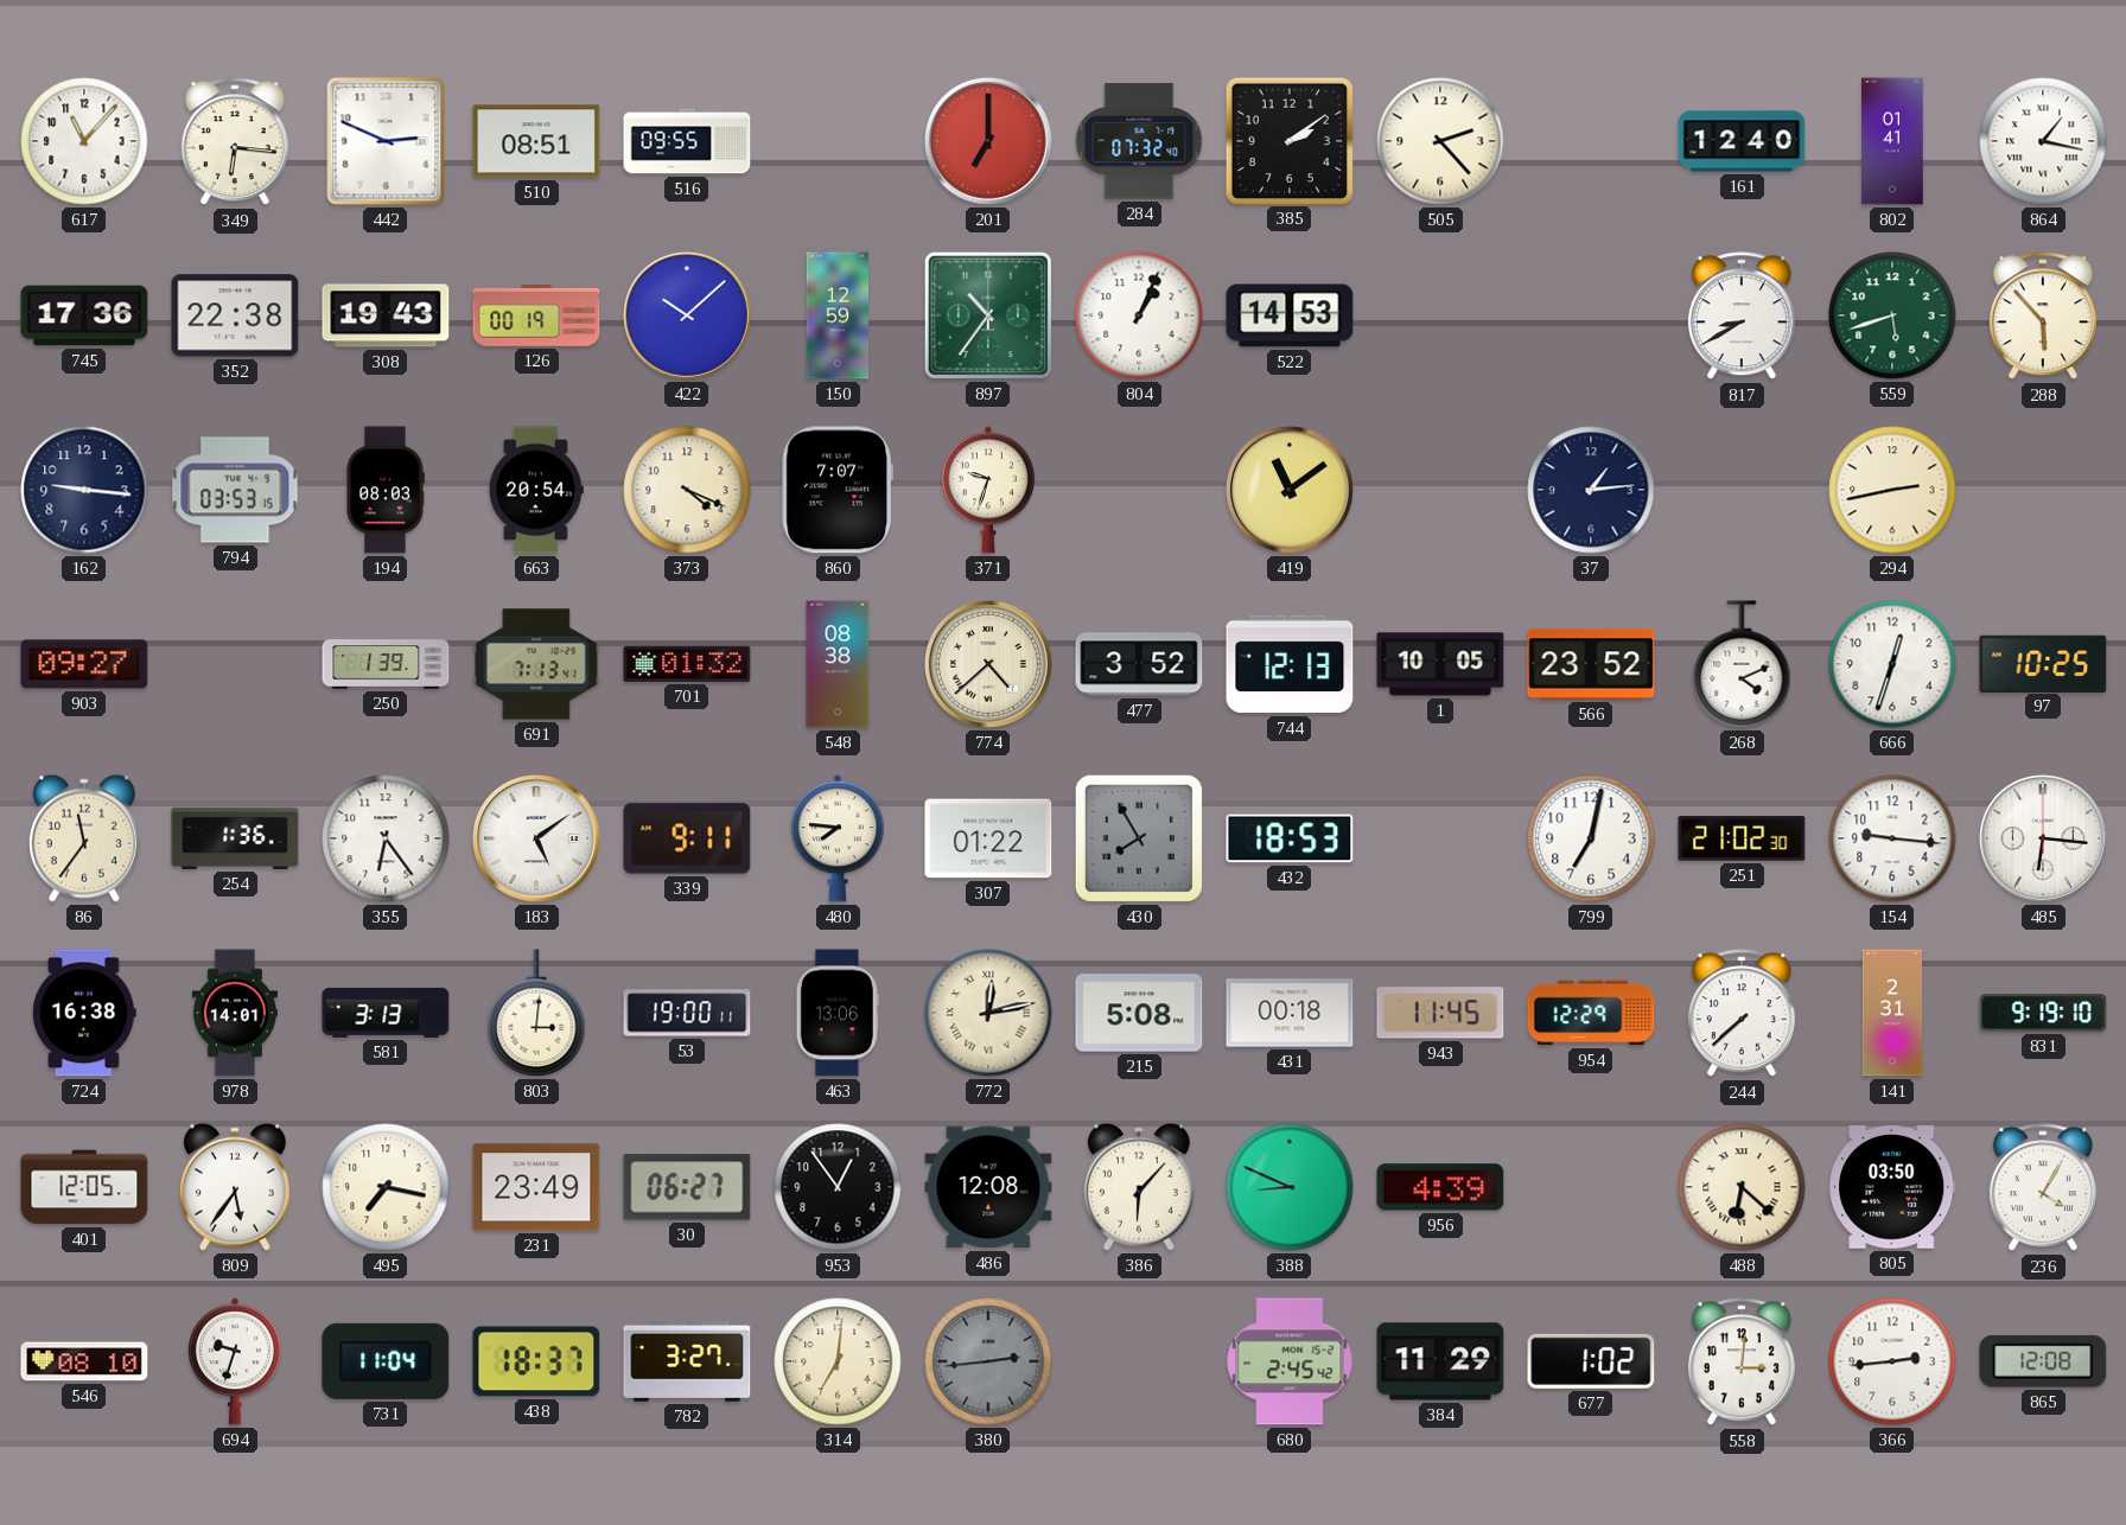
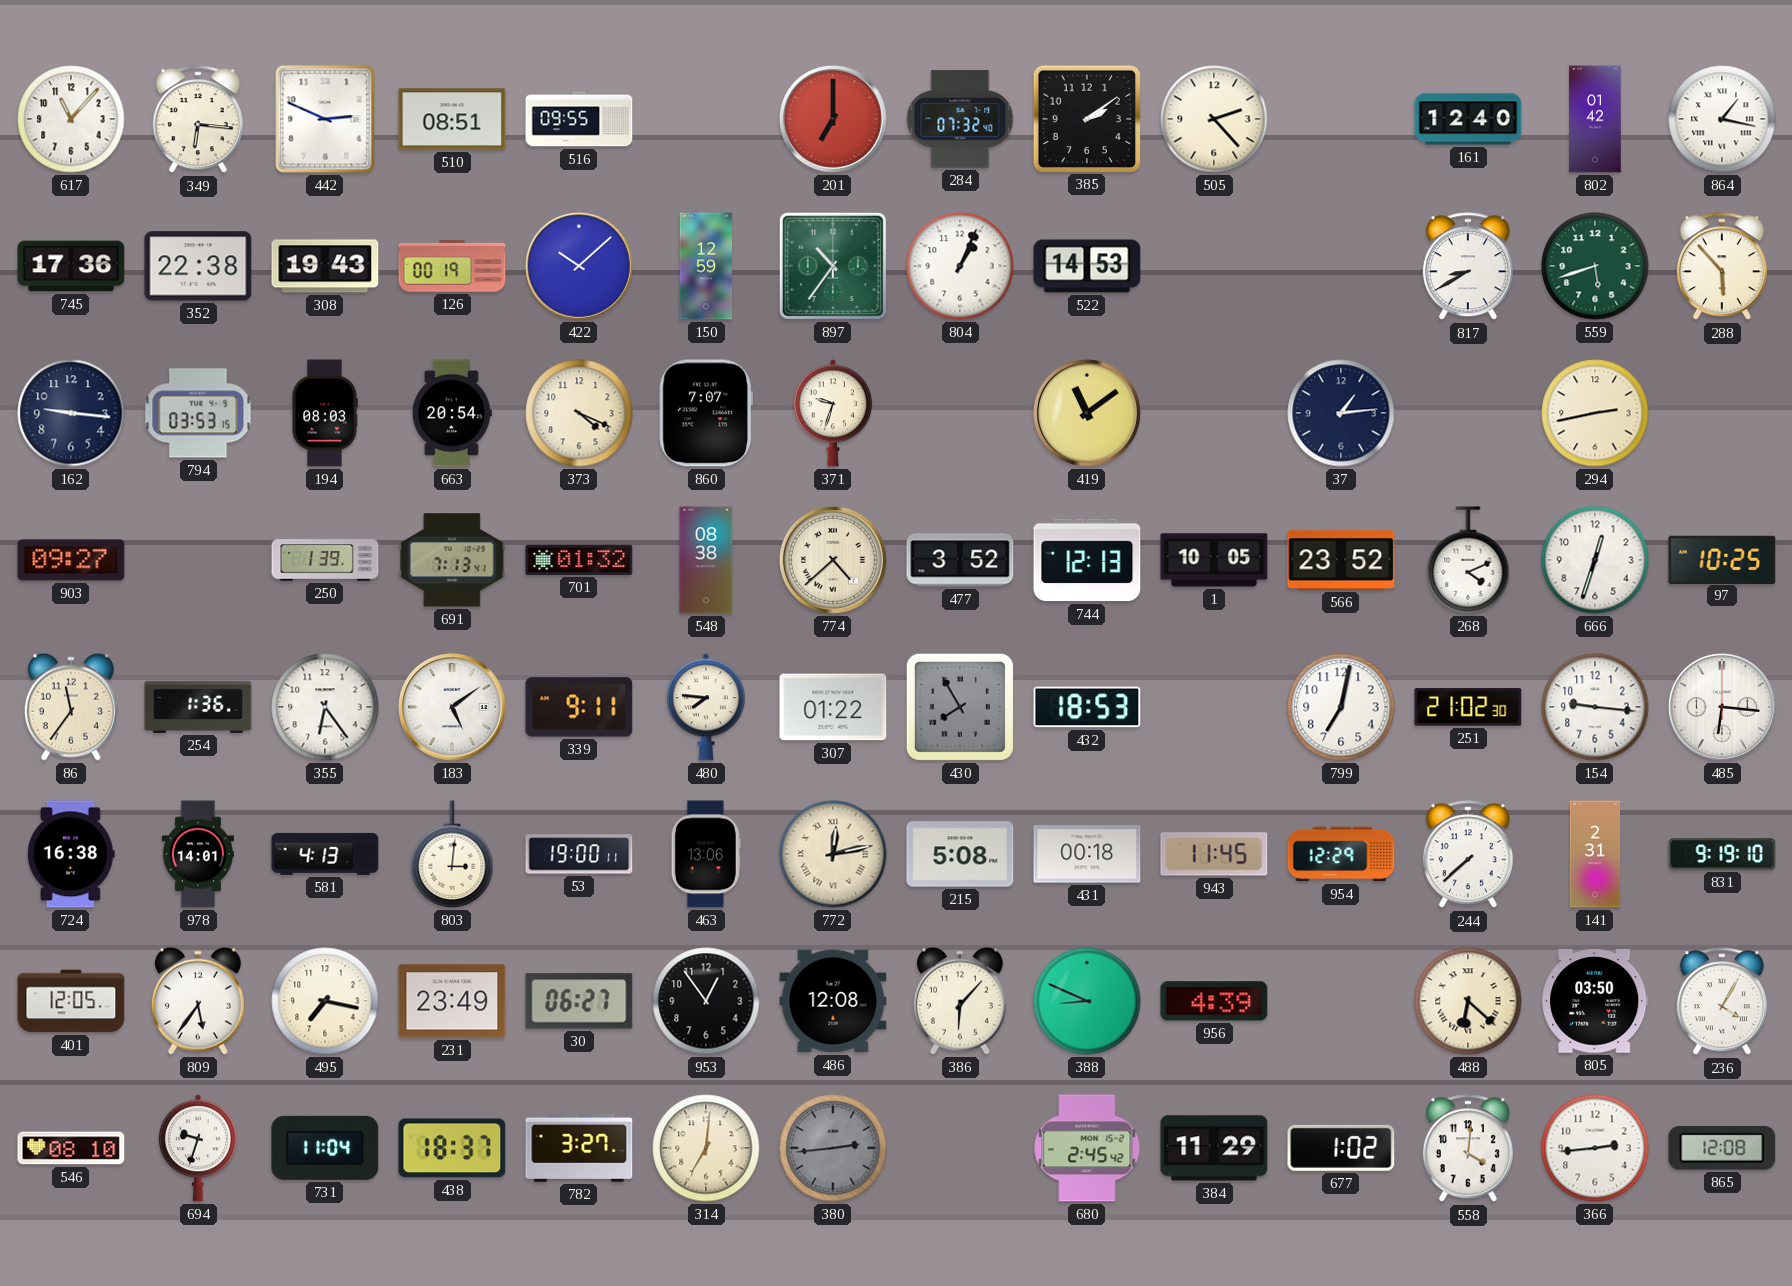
802: 01:41 -> 01:42
581: 3:13 -> 4:13
558: 3:01 -> 4:01
